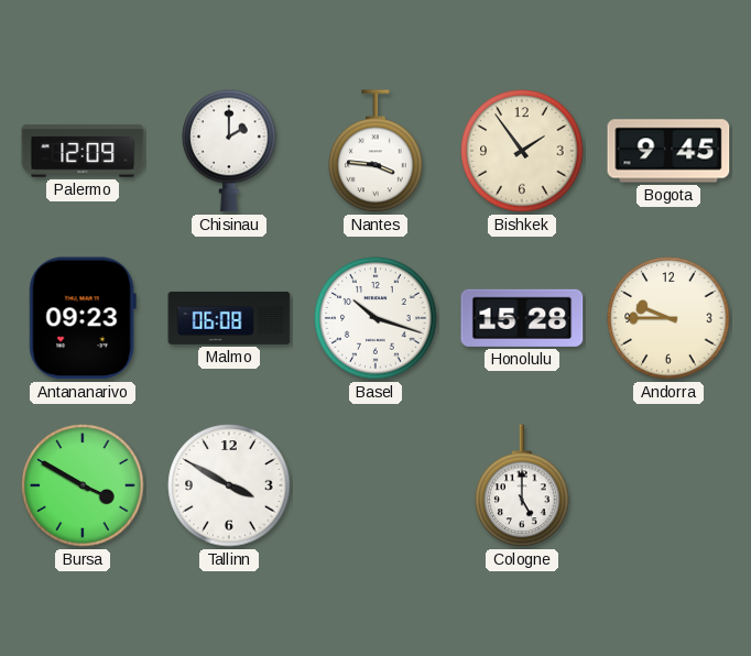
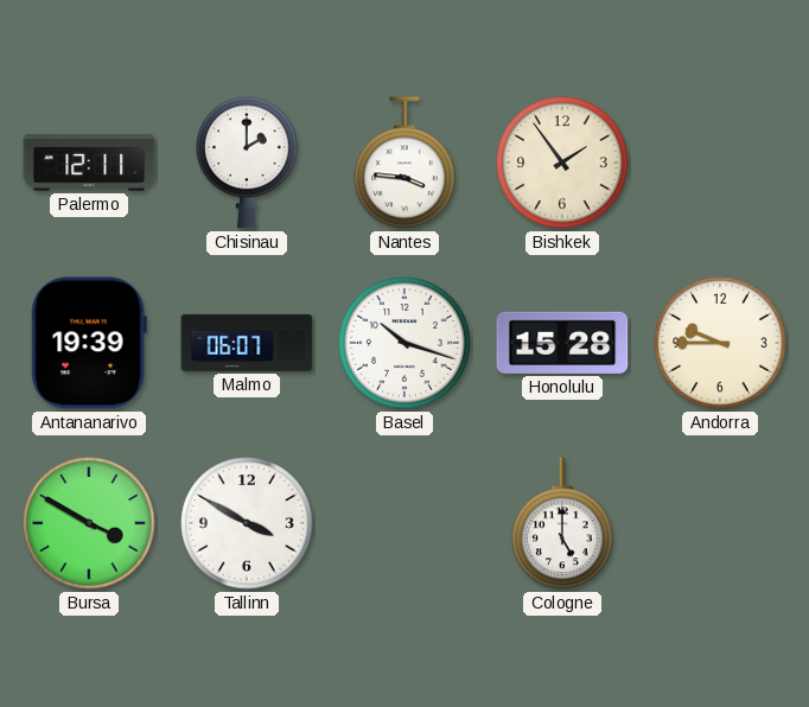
Palermo: 12:09 -> 12:11
Bogota: 9:45 -> none
Antananarivo: 09:23 -> 19:39
Malmo: 06:08 -> 06:07
